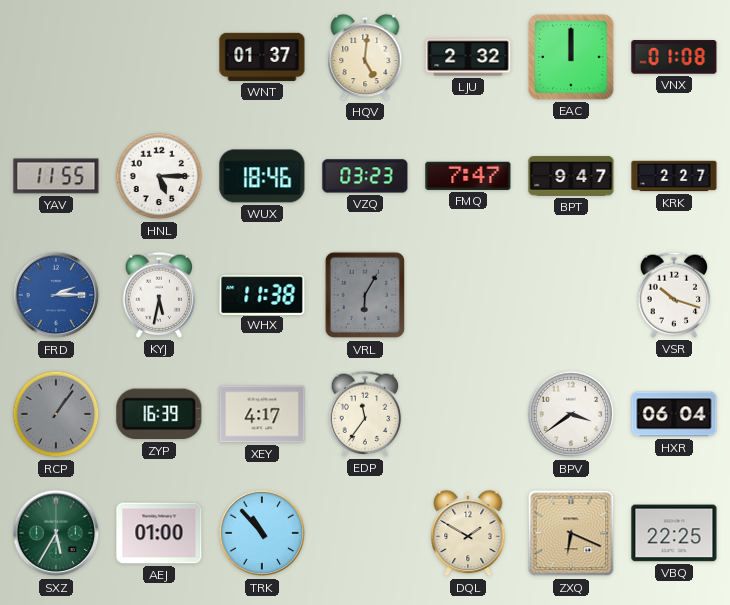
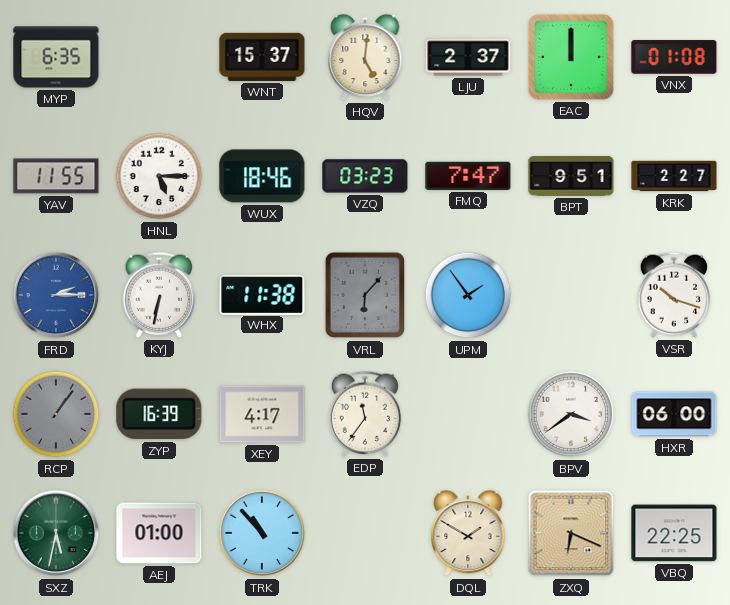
MYP: none -> 6:35
WNT: 01:37 -> 15:37
LJU: 2:32 -> 2:37
BPT: 9:47 -> 9:51
KYJ: 5:32 -> 6:32
VRL: 6:05 -> 6:07
UPM: none -> 1:54
HXR: 06:04 -> 06:00
SXZ: 5:35 -> 5:32
